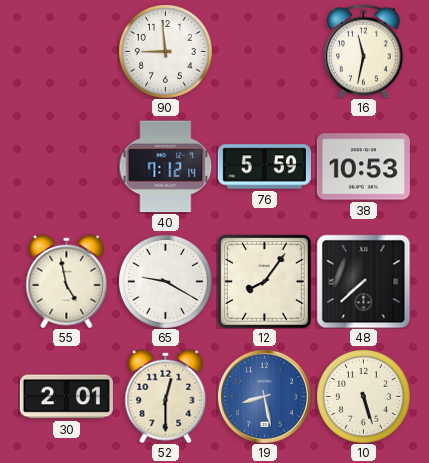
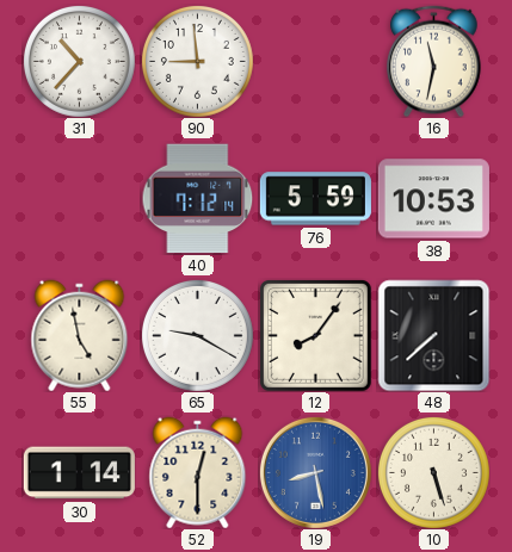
31: none -> 10:37
30: 2:01 -> 1:14
